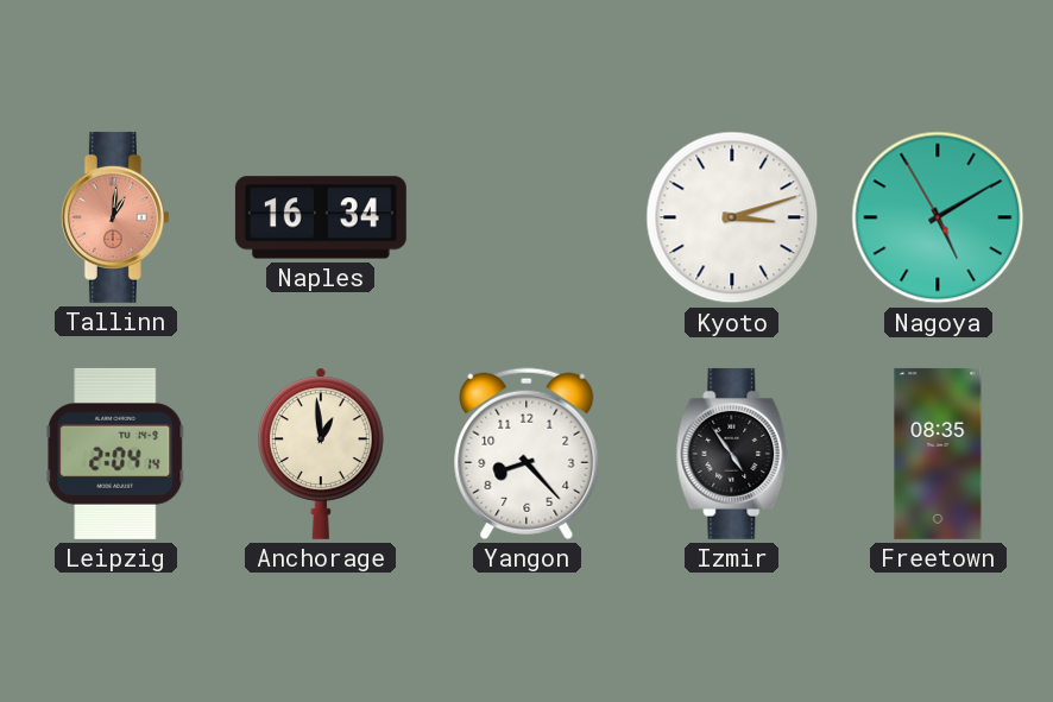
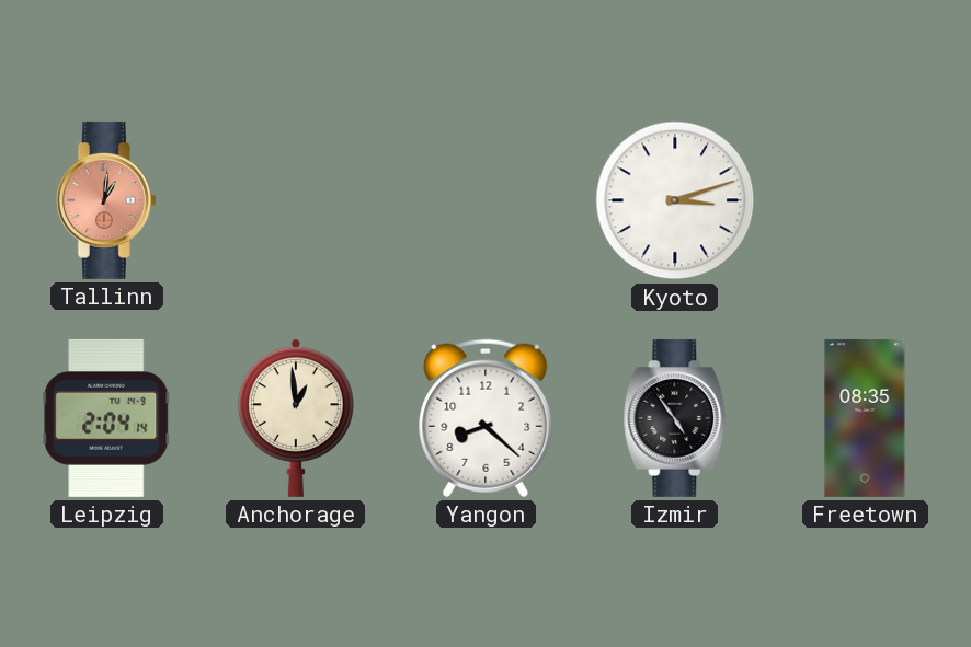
Naples: 16:34 -> none
Nagoya: 5:09 -> none
Yangon: 8:23 -> 8:22
